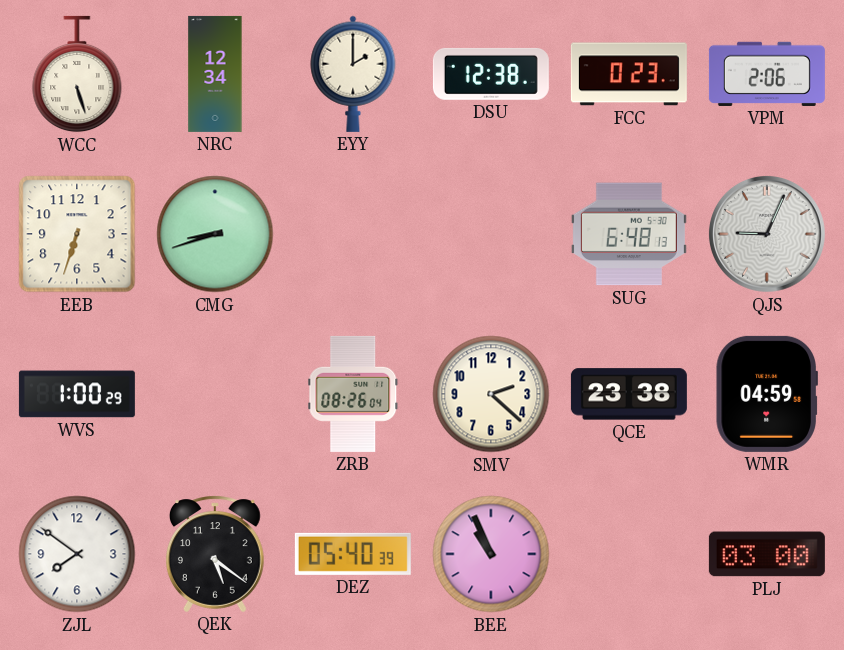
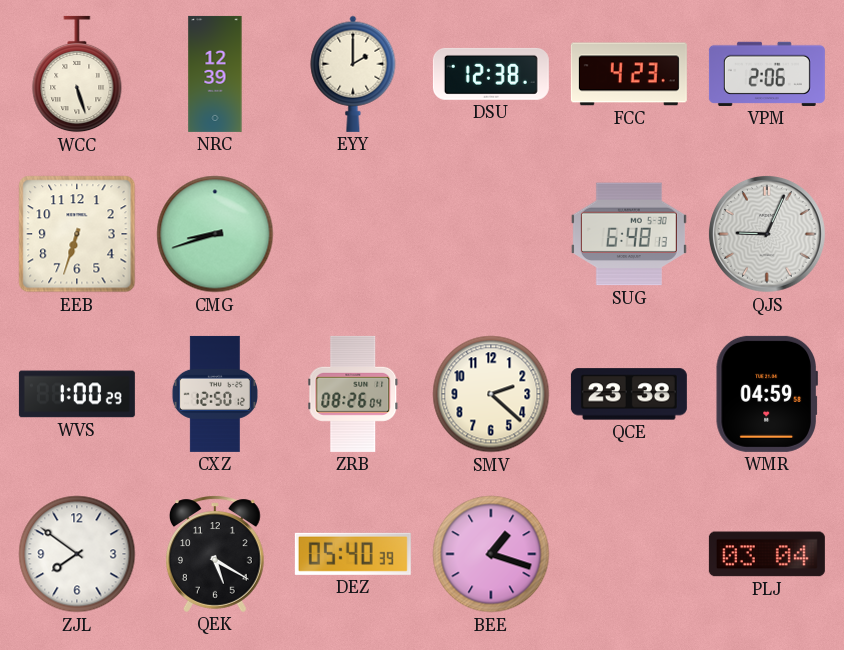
NRC: 12:34 -> 12:39
FCC: 0:23 -> 4:23
CXZ: none -> 12:50
QEK: 5:21 -> 5:20
BEE: 10:56 -> 1:18
PLJ: 03:00 -> 03:04
